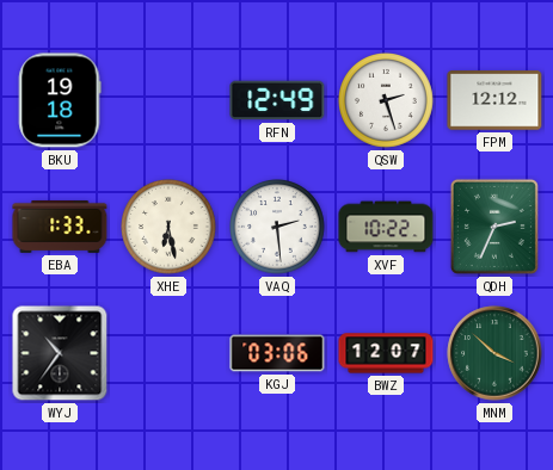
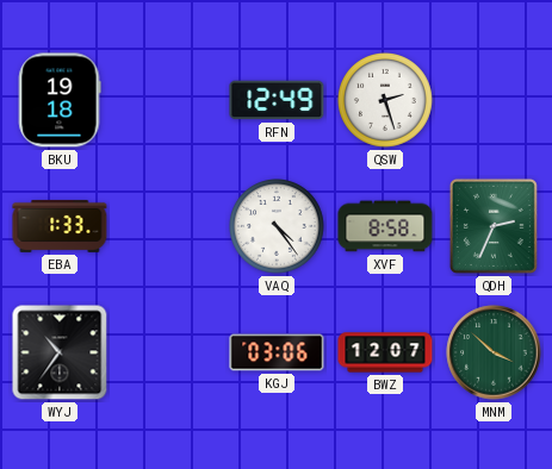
FPM: 12:12 -> none
XHE: 6:28 -> none
VAQ: 2:29 -> 4:24
XVF: 10:22 -> 8:58
